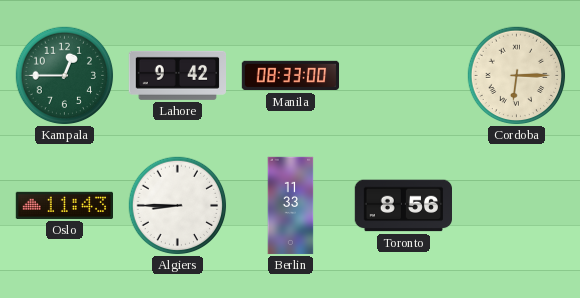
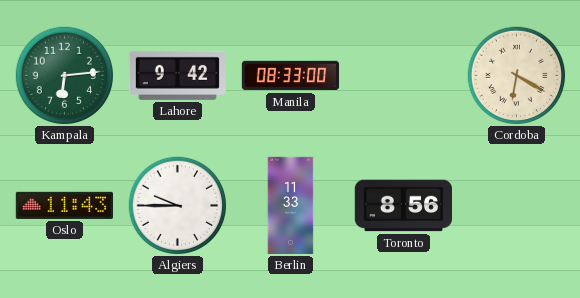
Kampala: 12:45 -> 6:14
Cordoba: 6:15 -> 6:20
Algiers: 8:45 -> 9:45
